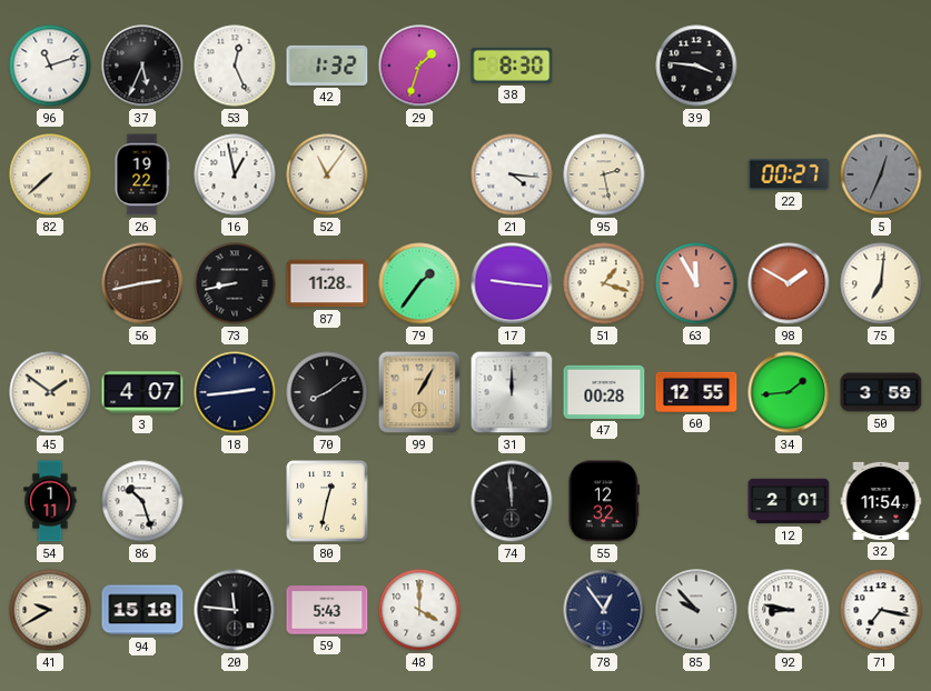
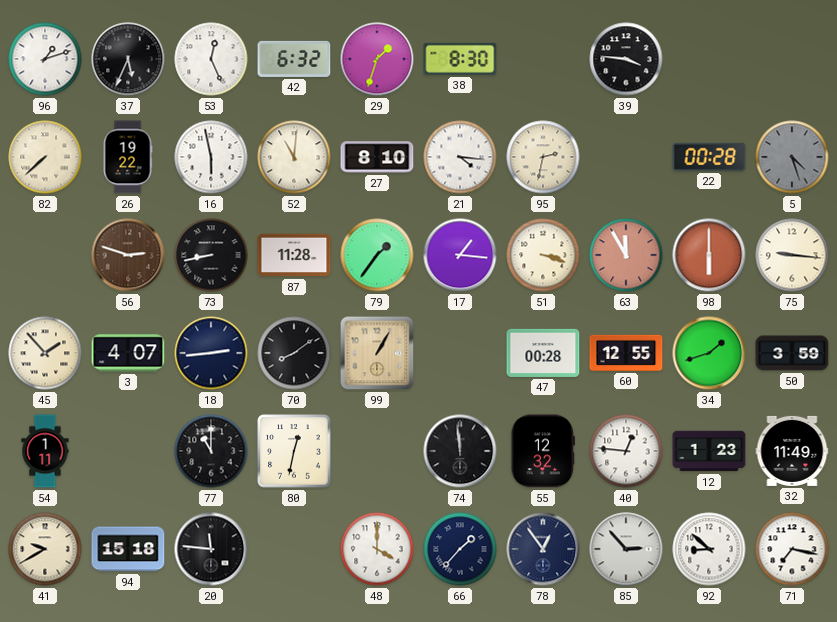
96: 11:12 -> 1:12
42: 1:32 -> 6:32
16: 12:58 -> 5:58
52: 11:06 -> 11:01
27: none -> 8:10
95: 2:28 -> 2:32
22: 00:27 -> 00:28
5: 12:34 -> 4:27
56: 2:43 -> 2:48
17: 9:16 -> 1:16
51: 1:18 -> 3:18
98: 1:50 -> 6:00
75: 7:01 -> 9:16
45: 1:51 -> 1:53
31: 12:00 -> none
34: 1:44 -> 1:42
86: 10:27 -> none
77: none -> 11:00
40: none -> 12:46
12: 2:01 -> 1:23
32: 11:54 -> 11:49
59: 5:43 -> none
66: none -> 1:37
85: 9:53 -> 2:53
92: 8:47 -> 8:52
